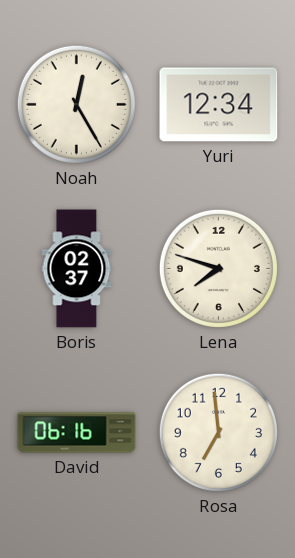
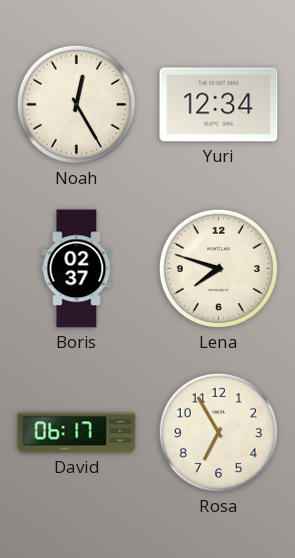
David: 06:16 -> 06:17
Rosa: 6:59 -> 6:55
